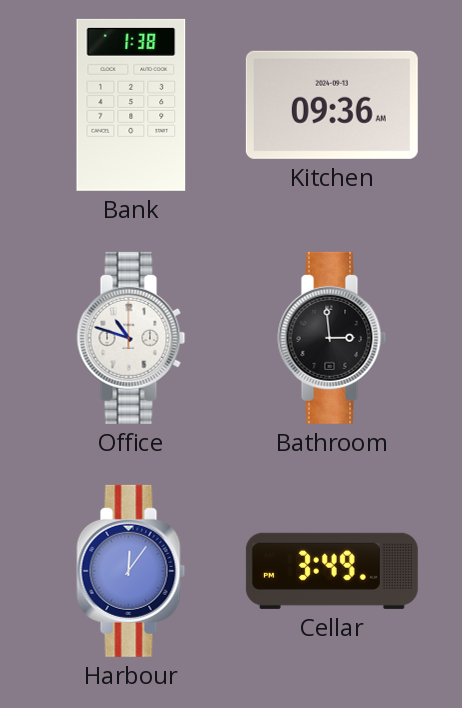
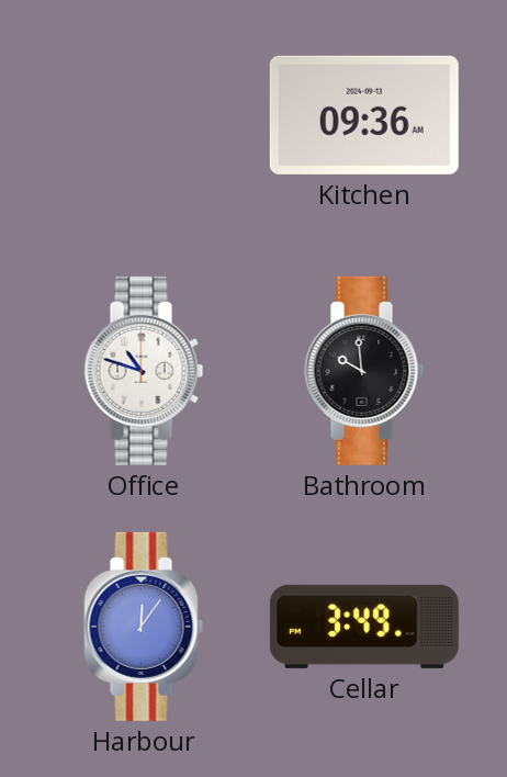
Bank: 1:38 -> none
Bathroom: 2:59 -> 9:59
